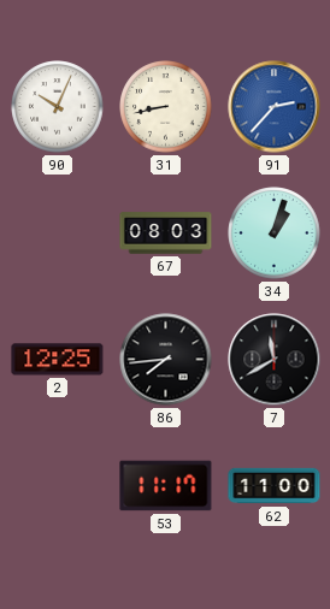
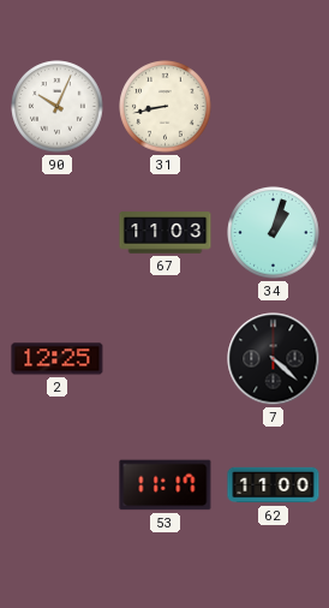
91: 2:37 -> none
67: 08:03 -> 11:03
86: 7:44 -> none
7: 11:40 -> 4:22
